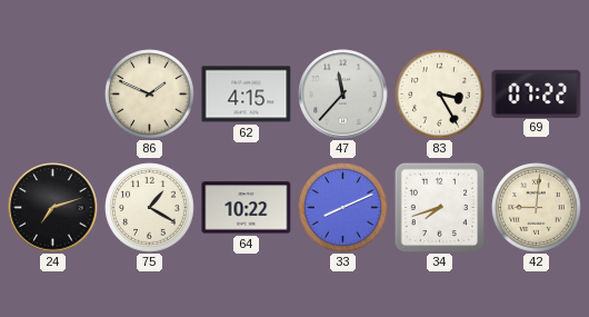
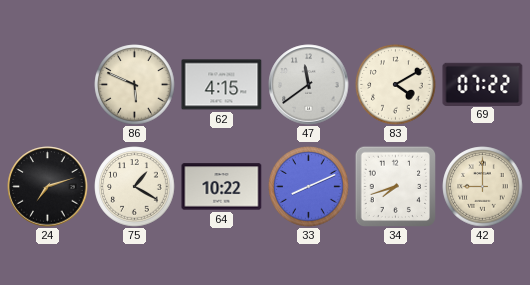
86: 1:49 -> 5:49
47: 11:37 -> 11:39
83: 3:25 -> 4:10
42: 9:01 -> 9:00
